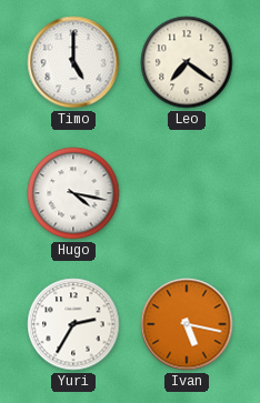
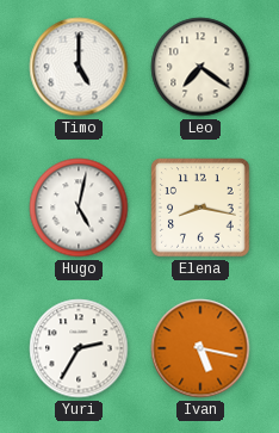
Hugo: 4:17 -> 5:02
Elena: none -> 8:17
